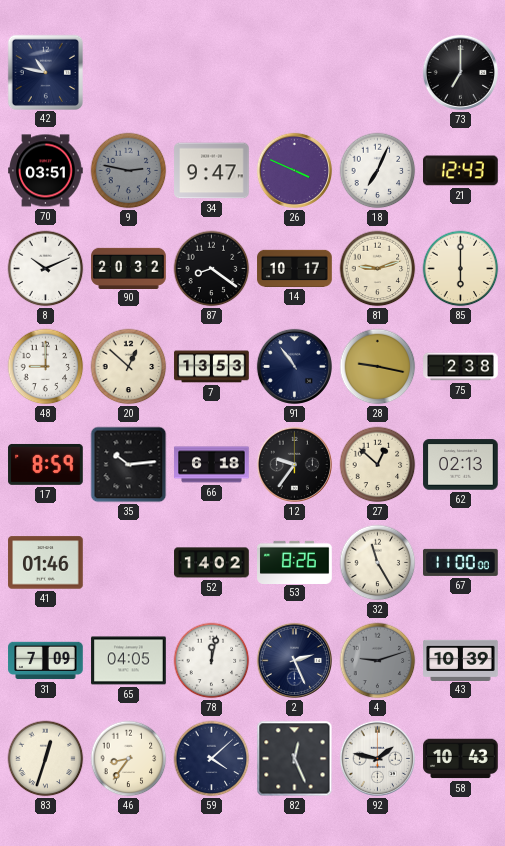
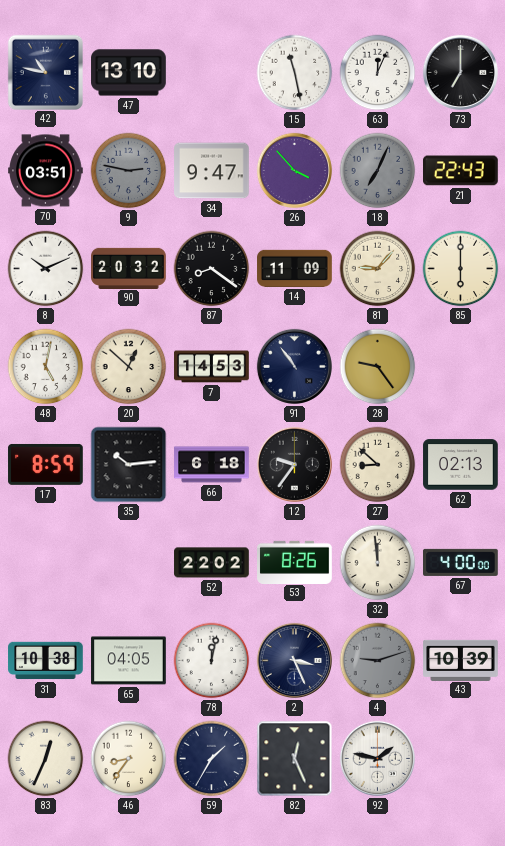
47: none -> 13:10
15: none -> 11:28
63: none -> 12:04
26: 3:49 -> 3:53
18 dial: white -> grey
21: 12:43 -> 22:43
14: 10:17 -> 11:09
81: 9:12 -> 9:07
48: 9:00 -> 5:02
7: 13:53 -> 14:53
28: 9:17 -> 9:24
75: 2:38 -> none
27: 12:52 -> 8:52
41: 01:46 -> none
52: 14:02 -> 22:02
32: 11:25 -> 11:59
67: 11:00 -> 4:00
31: 7:09 -> 10:38
2: 2:26 -> 3:26
83: 12:33 -> 12:34
59: 4:08 -> 1:35
58: 10:43 -> none
